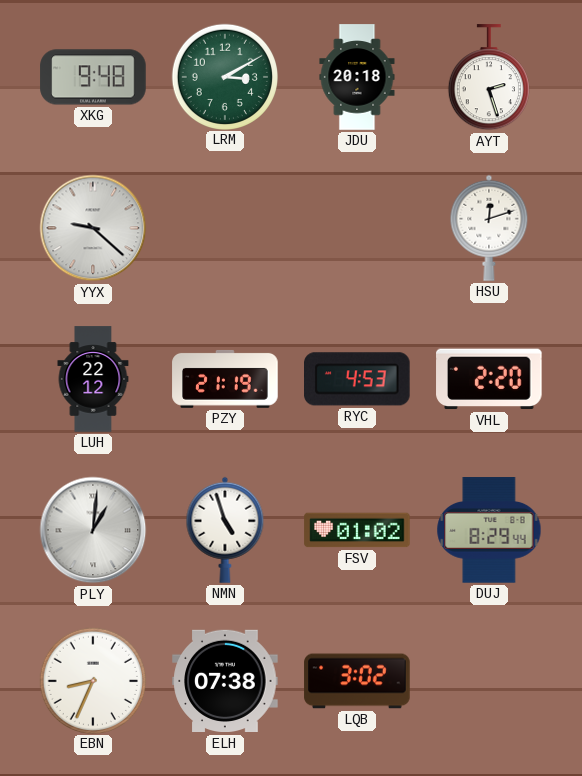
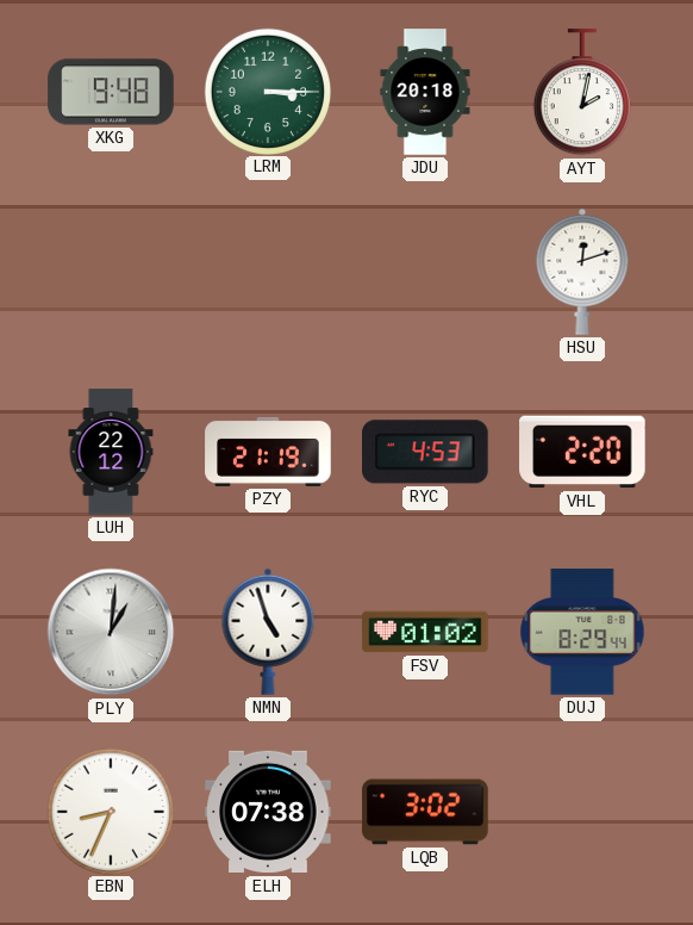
LRM: 3:10 -> 3:15
AYT: 2:27 -> 2:02
YYX: 9:22 -> none
